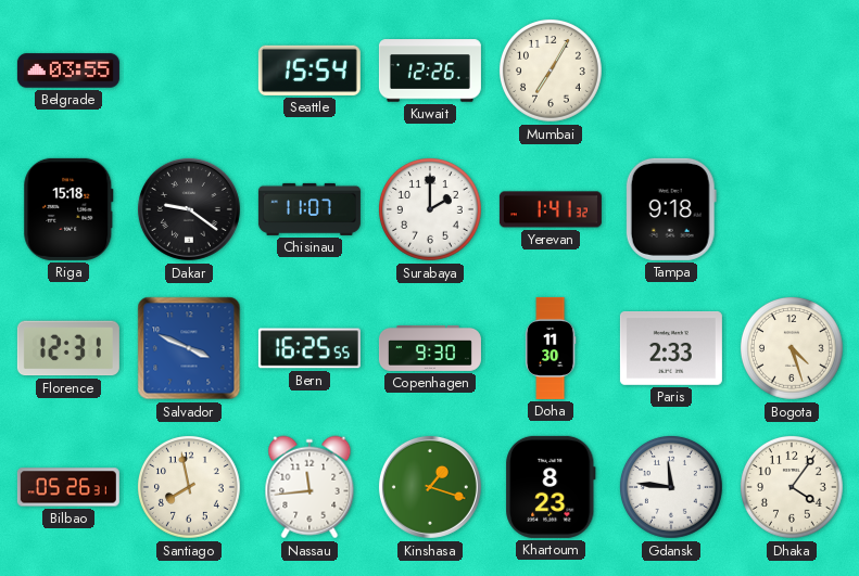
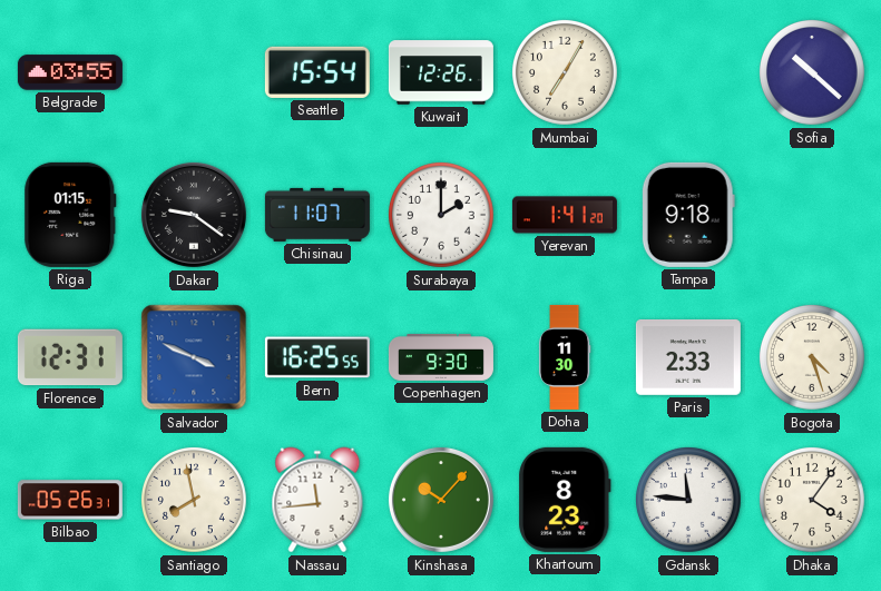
Sofia: none -> 10:22
Riga: 15:18 -> 01:15
Yerevan: 1:41:32 -> 1:41:20
Kinshasa: 1:18 -> 10:07
